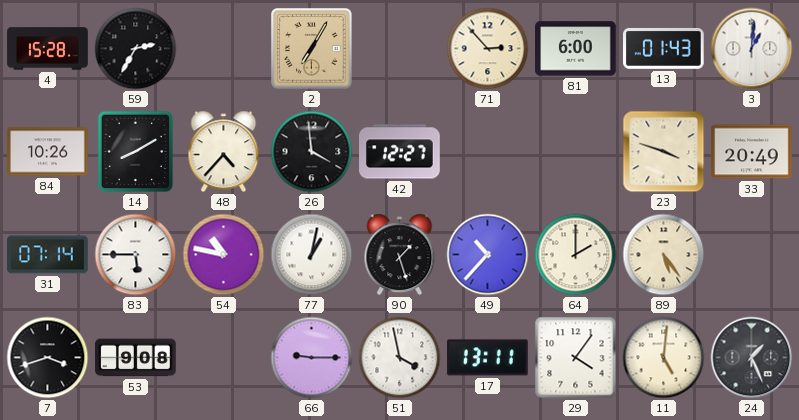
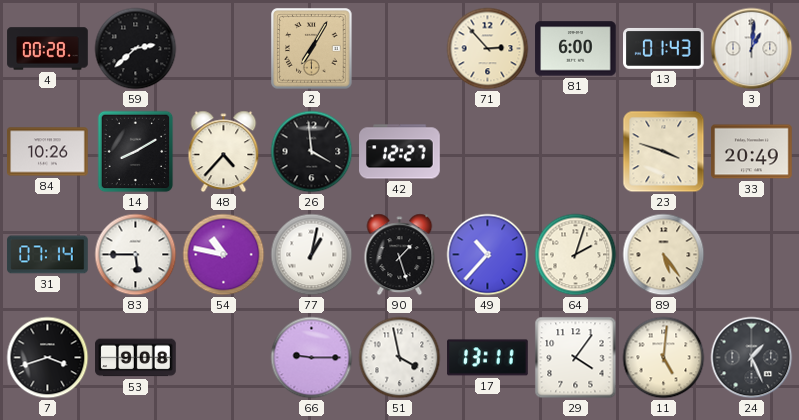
4: 15:28 -> 00:28
59: 2:35 -> 2:38
64: 2:00 -> 2:03
